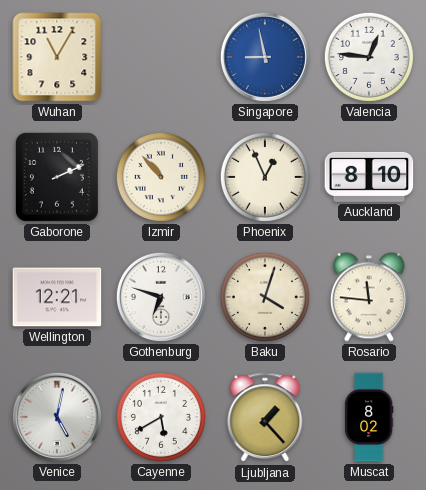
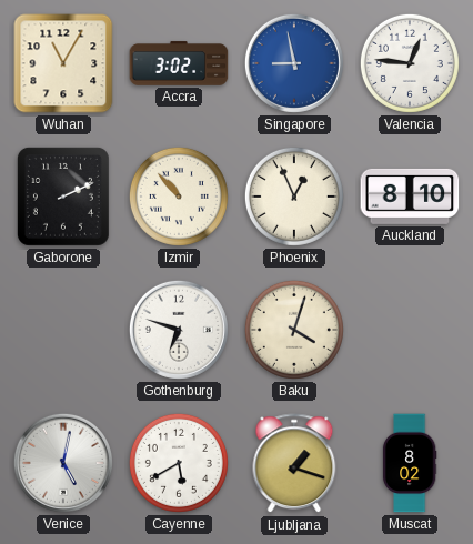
Accra: none -> 3:02
Wellington: 12:21 -> none
Rosario: 11:46 -> none
Ljubljana: 1:23 -> 1:18
